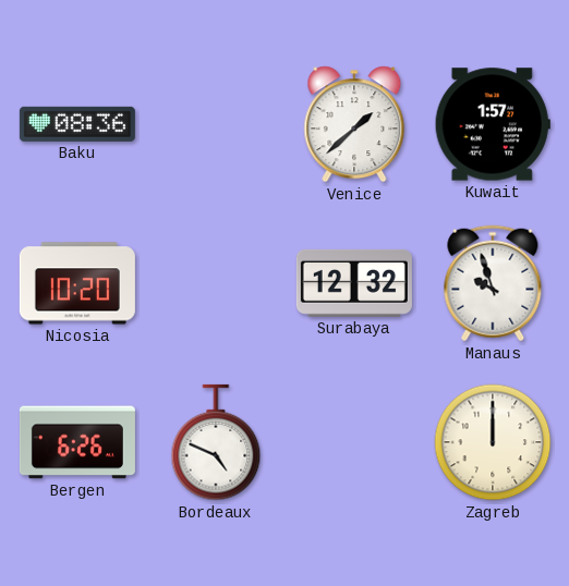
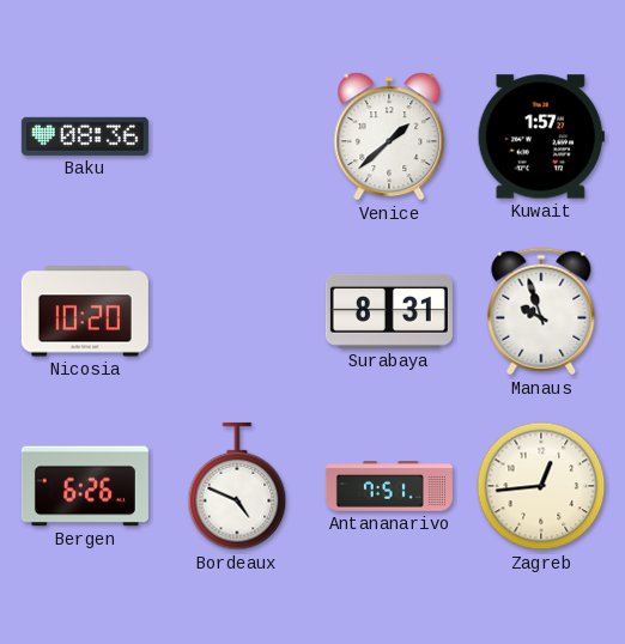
Surabaya: 12:32 -> 8:31
Antananarivo: none -> 7:51
Zagreb: 12:00 -> 12:44
